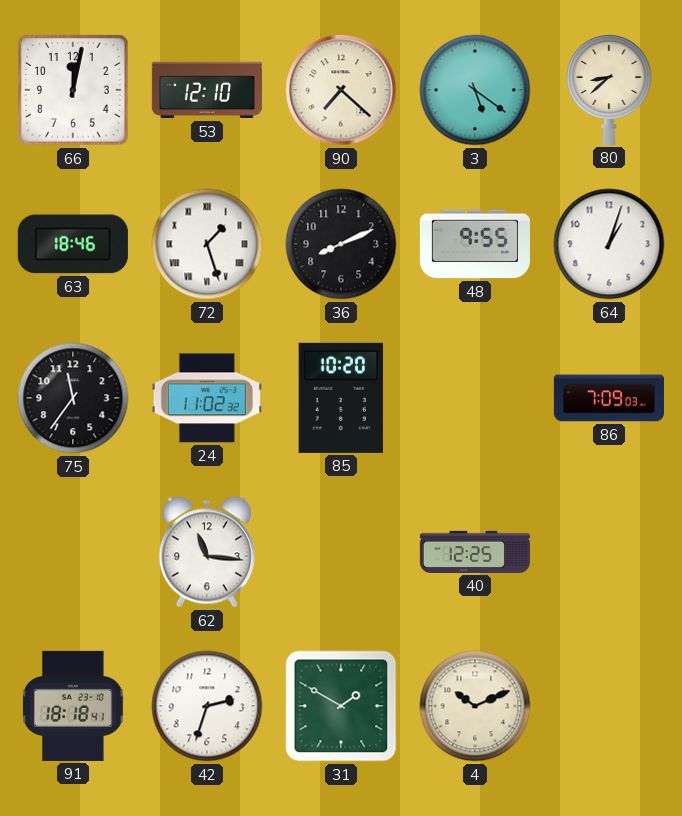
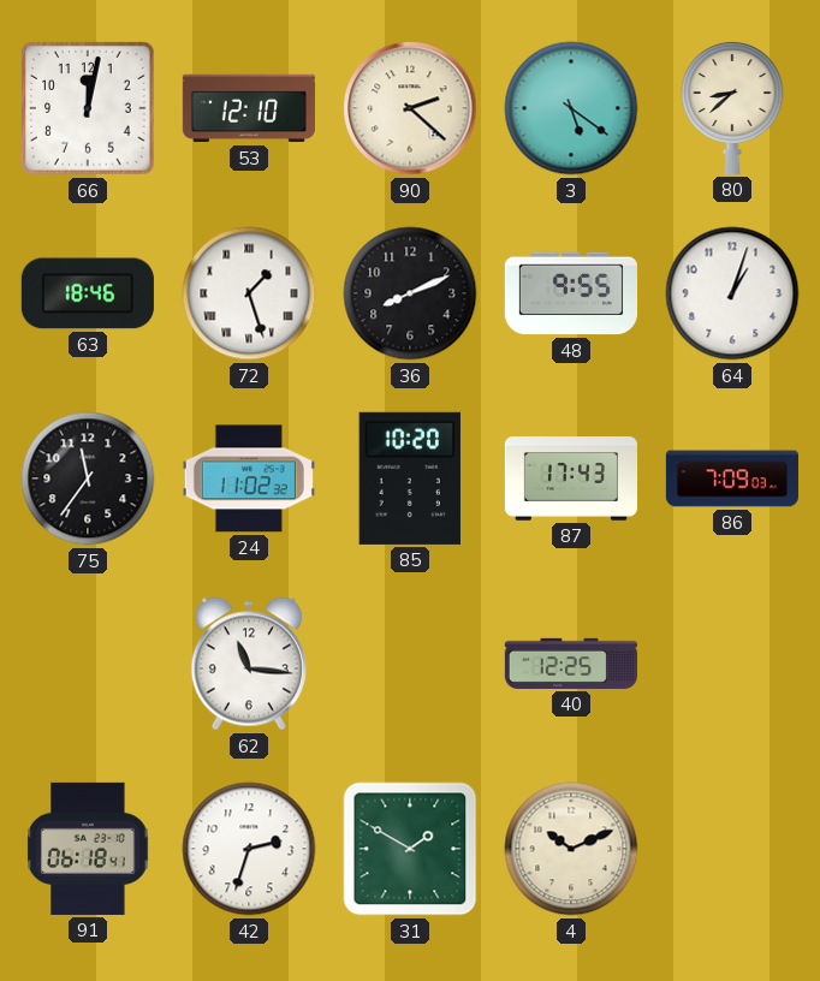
90: 7:22 -> 2:22
87: none -> 17:43
91: 18:18 -> 06:18
